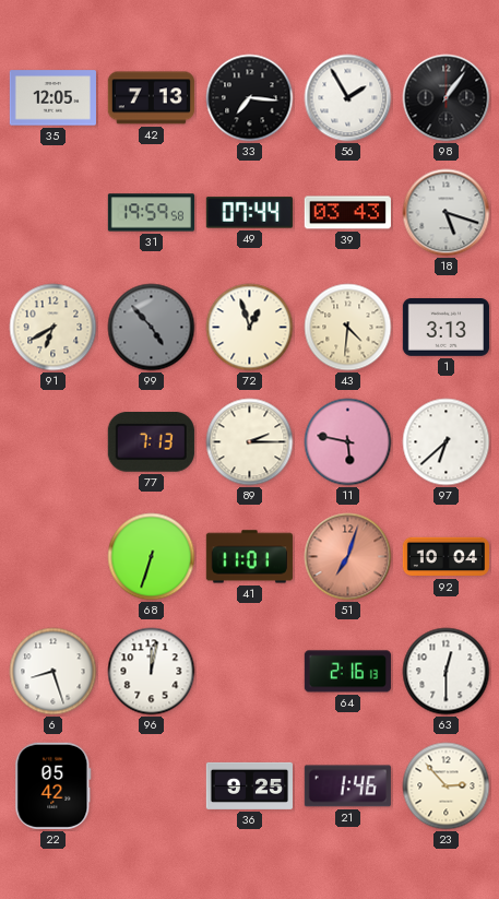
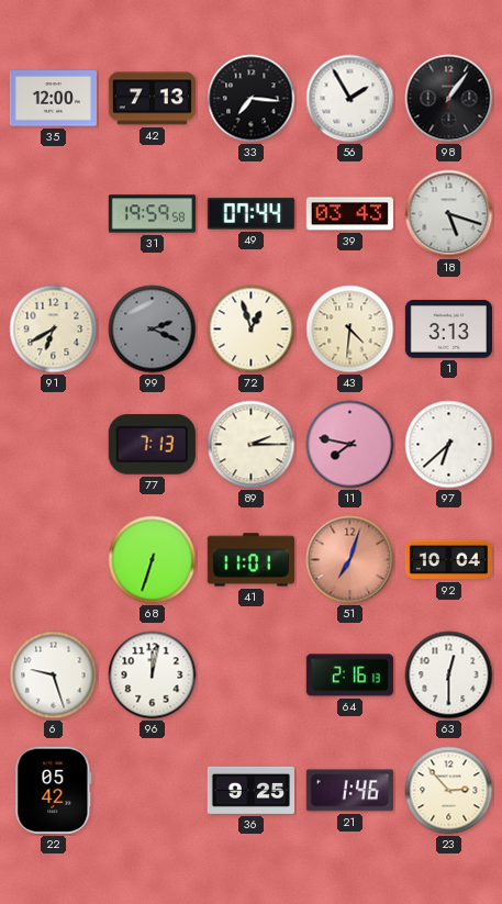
35: 12:05 -> 12:00
99: 4:53 -> 2:19
11: 5:47 -> 7:47
6: 8:27 -> 9:27
